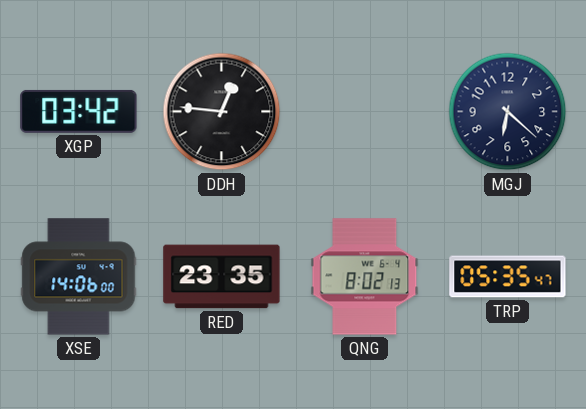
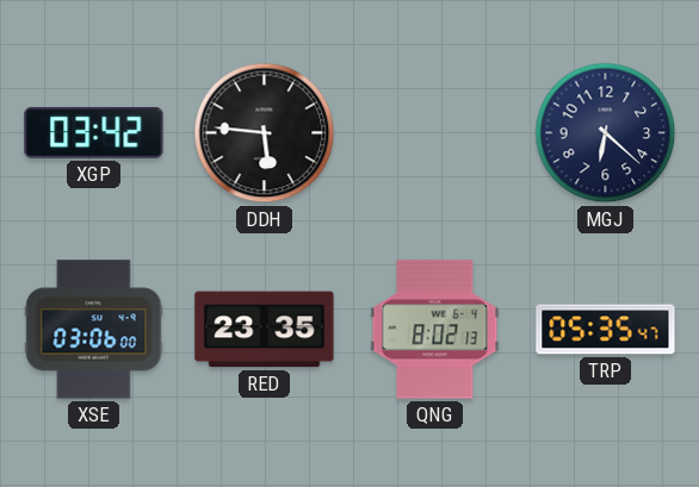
DDH: 12:46 -> 5:46
XSE: 14:06 -> 03:06
